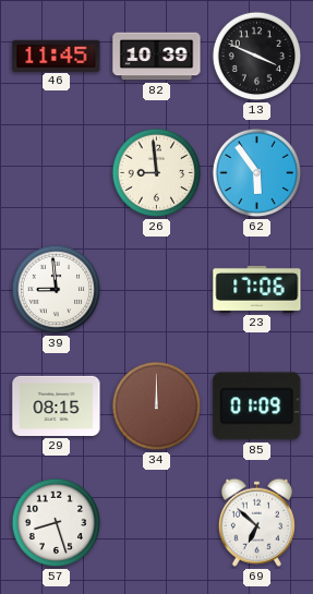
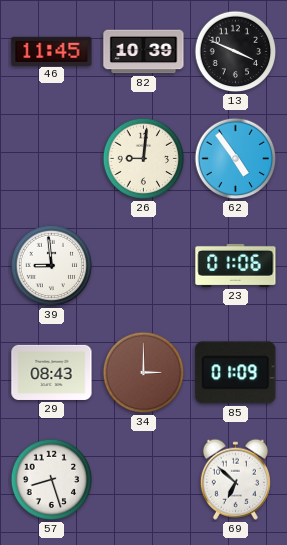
26: 8:59 -> 9:01
62: 5:54 -> 4:54
23: 17:06 -> 01:06
29: 08:15 -> 08:43
34: 12:00 -> 3:00
